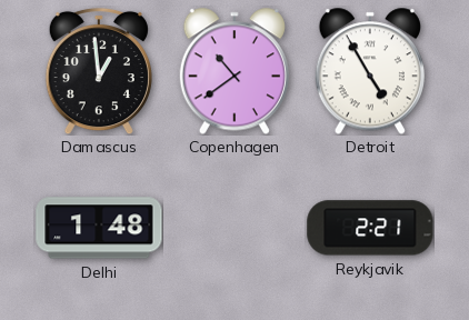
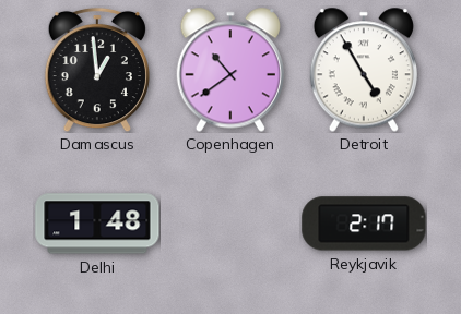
Reykjavik: 2:21 -> 2:17
